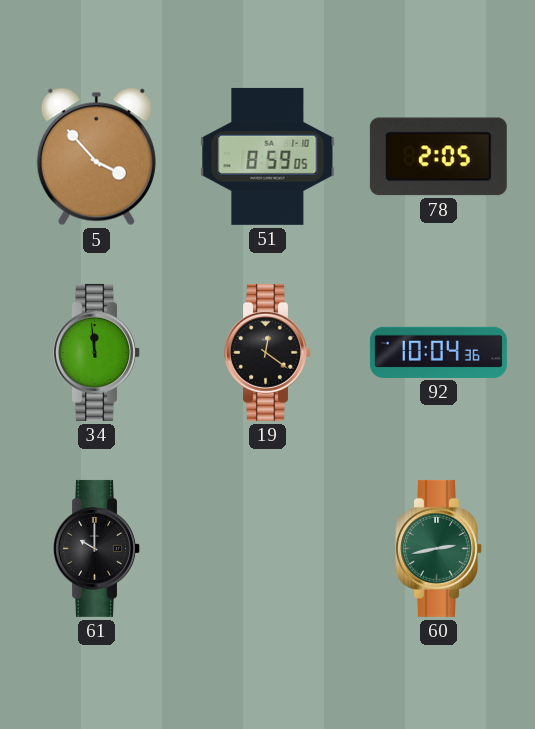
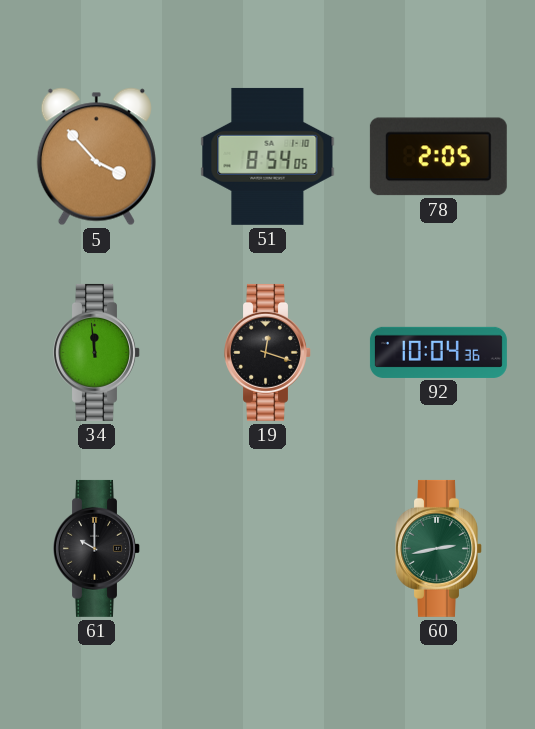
51: 8:59 -> 8:54
19: 12:21 -> 12:18
